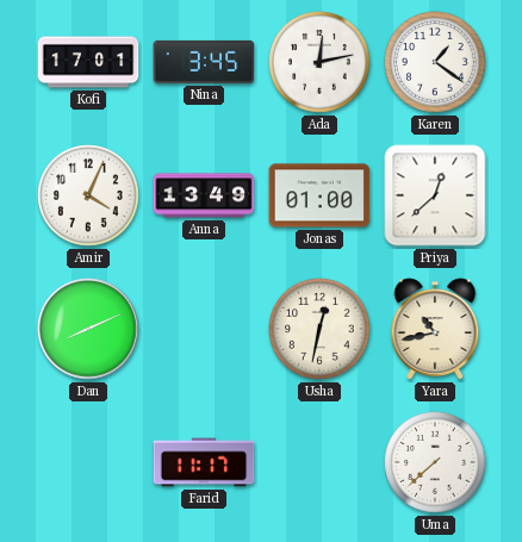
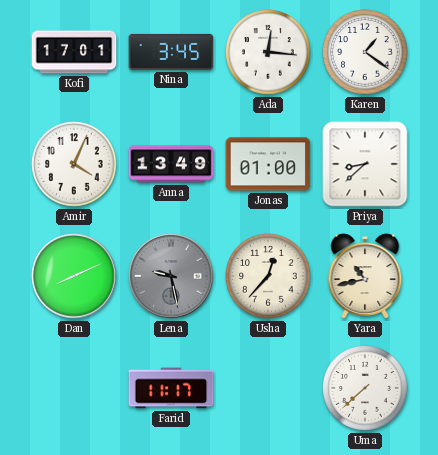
Ada: 12:13 -> 12:16
Priya: 12:38 -> 8:38
Lena: none -> 9:28
Usha: 12:32 -> 12:37
